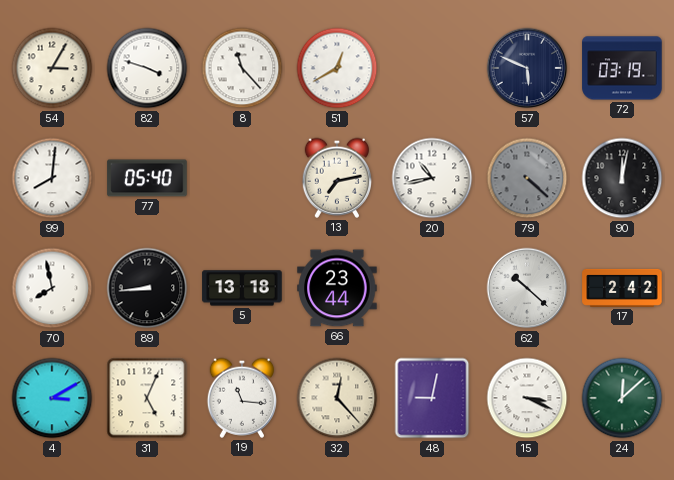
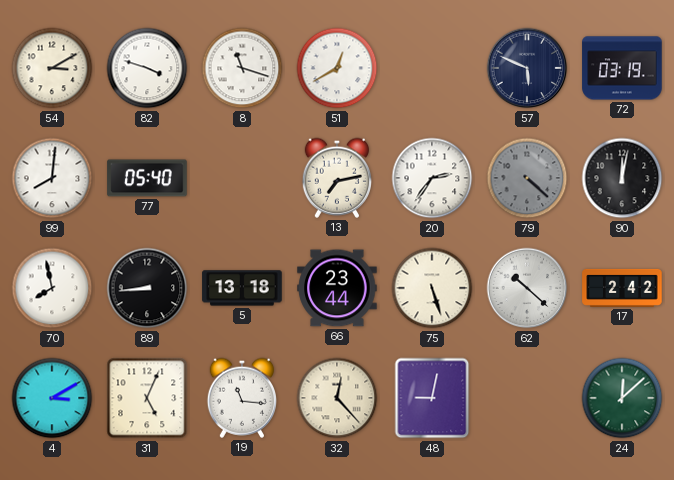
54: 3:05 -> 3:10
8: 11:23 -> 11:18
20: 10:43 -> 2:36
75: none -> 5:27
15: 3:19 -> none
